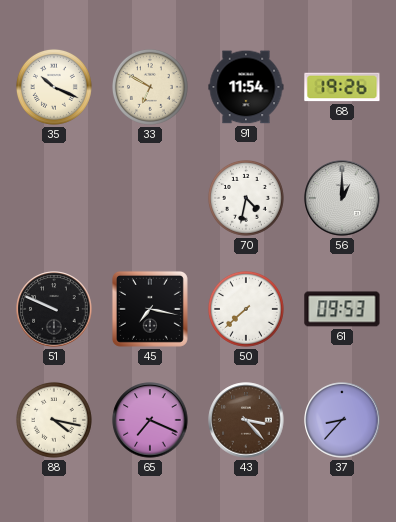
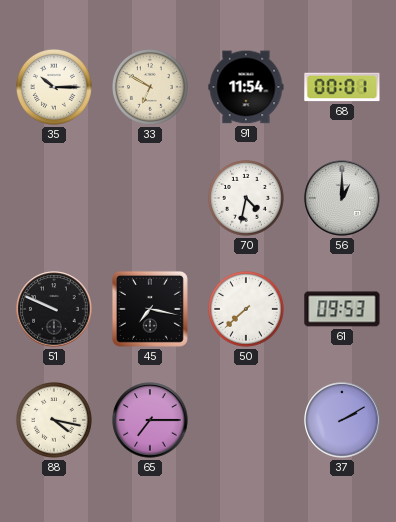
35: 10:19 -> 10:15
68: 19:26 -> 00:01
65: 7:19 -> 7:15
43: 3:23 -> none
37: 8:37 -> 2:10
